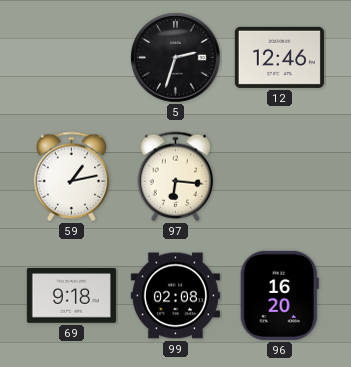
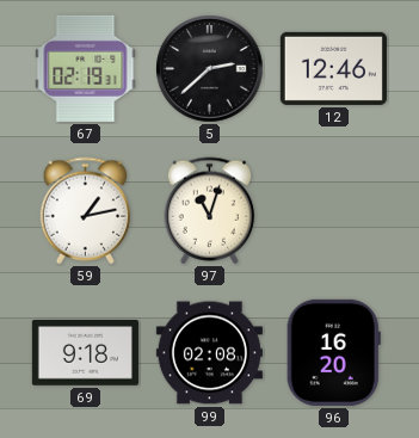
67: none -> 02:19
5: 2:33 -> 2:38
97: 6:16 -> 11:03
